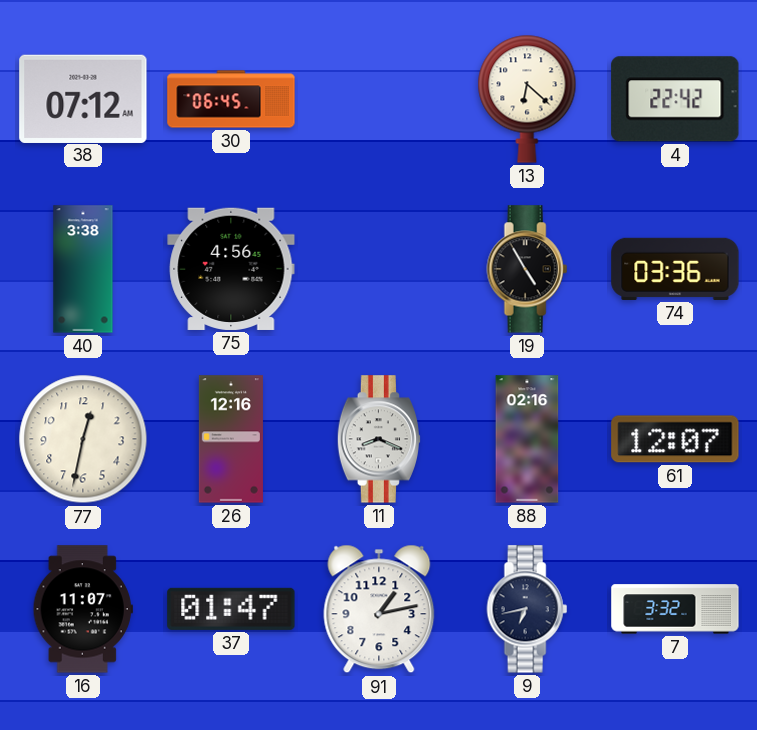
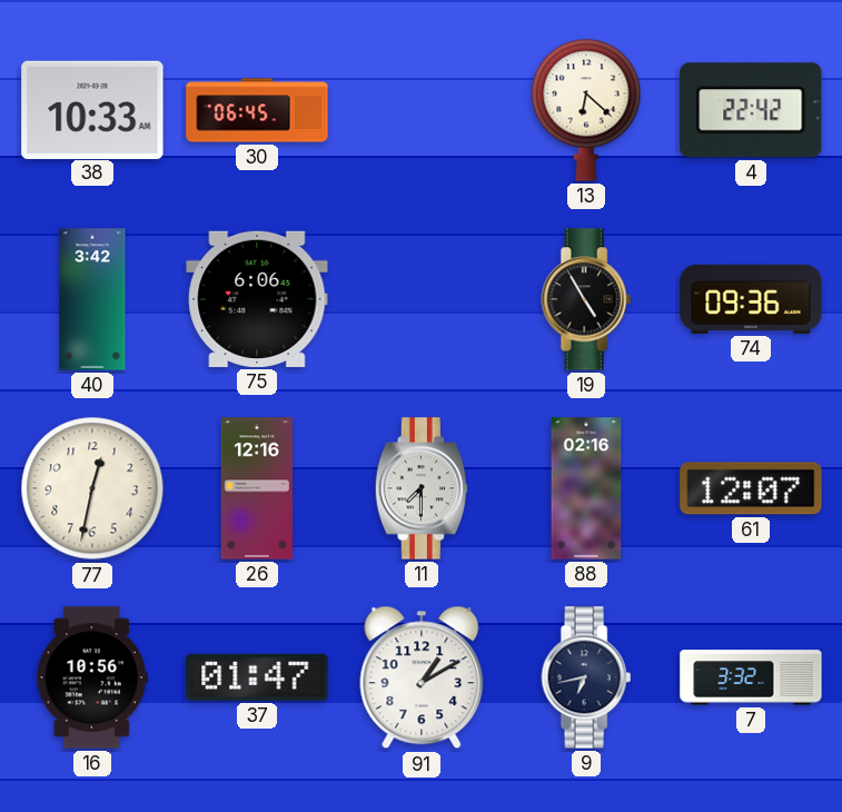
38: 07:12 -> 10:33
40: 3:38 -> 3:42
75: 4:56 -> 6:06
74: 03:36 -> 09:36
11: 8:19 -> 7:30
16: 11:07 -> 10:56
91: 1:13 -> 1:10
